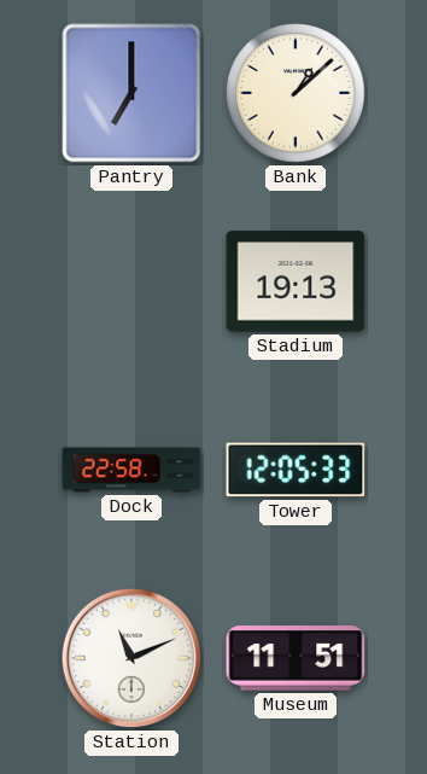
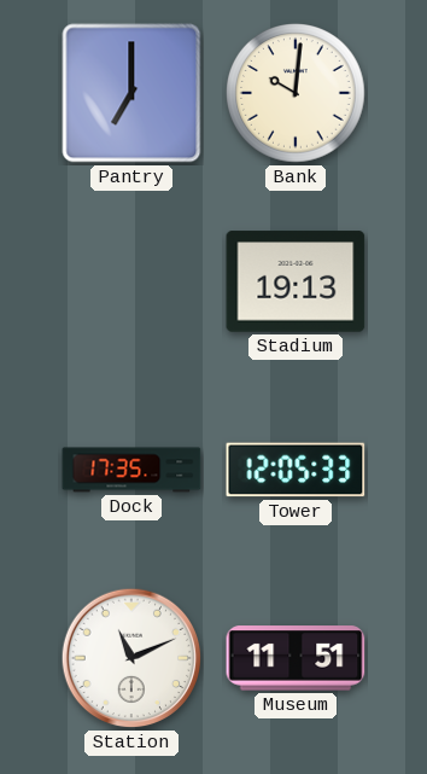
Bank: 1:08 -> 10:01
Dock: 22:58 -> 17:35
